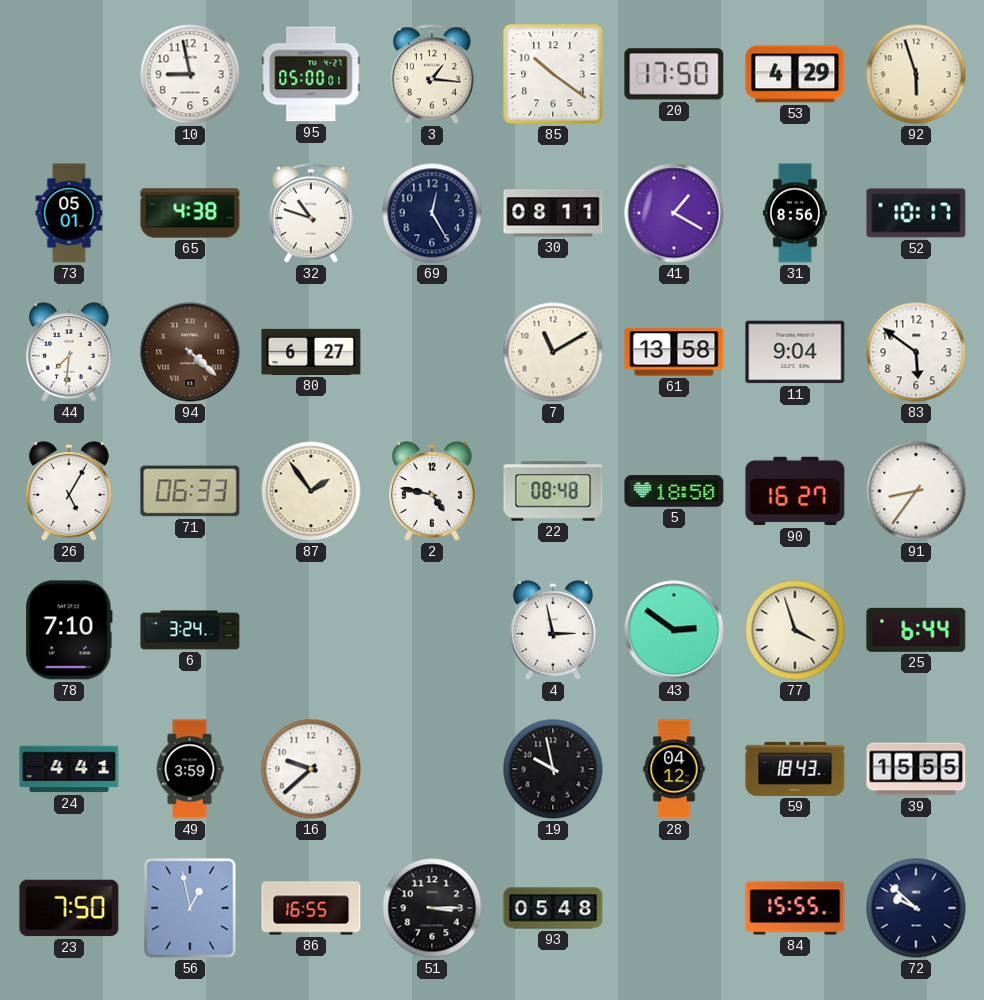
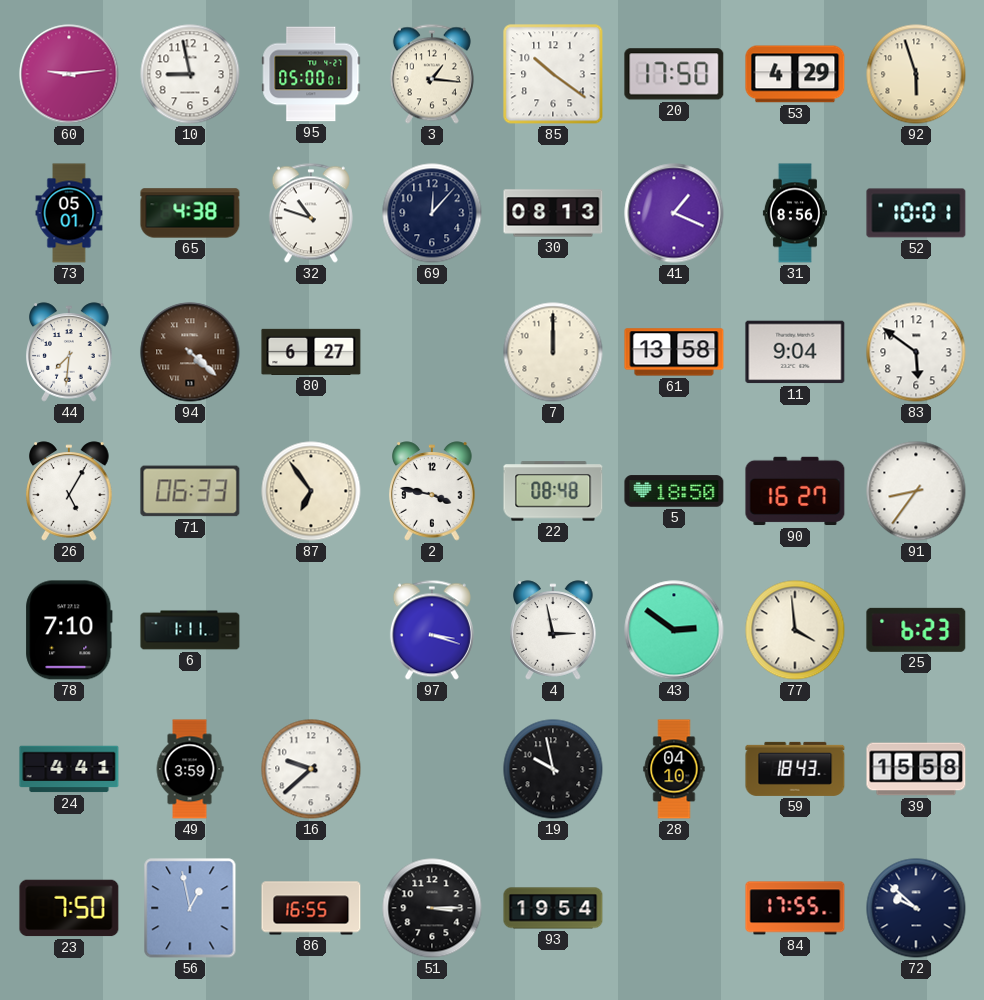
60: none -> 9:14
69: 12:25 -> 12:07
30: 08:11 -> 08:13
41: 1:20 -> 1:19
52: 10:17 -> 10:01
7: 11:10 -> 12:00
87: 1:54 -> 6:54
2: 4:47 -> 3:47
6: 3:24 -> 1:11
97: none -> 3:18
77: 3:57 -> 3:59
25: 6:44 -> 6:23
28: 04:12 -> 04:10
39: 15:55 -> 15:58
93: 05:48 -> 19:54
84: 15:55 -> 17:55
